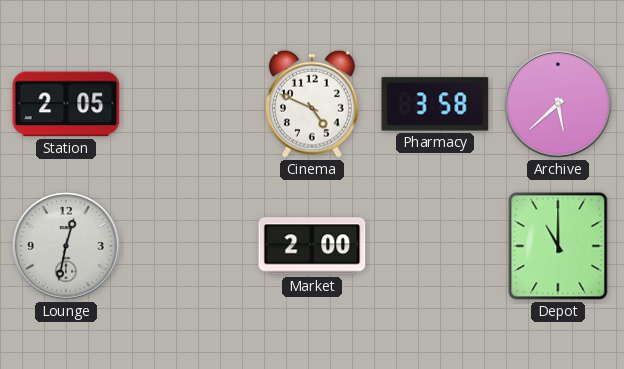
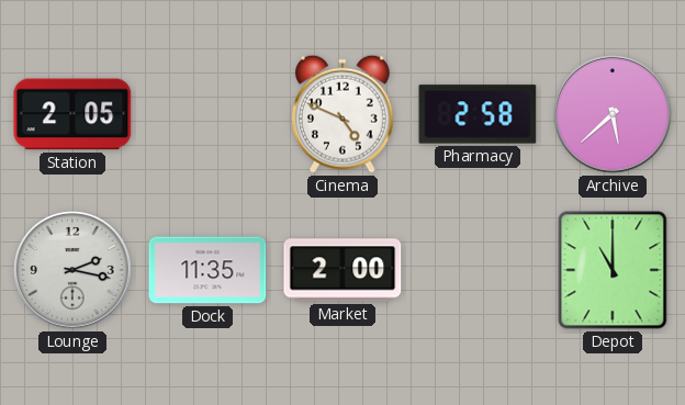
Pharmacy: 3:58 -> 2:58
Lounge: 12:32 -> 2:17
Dock: none -> 11:35
